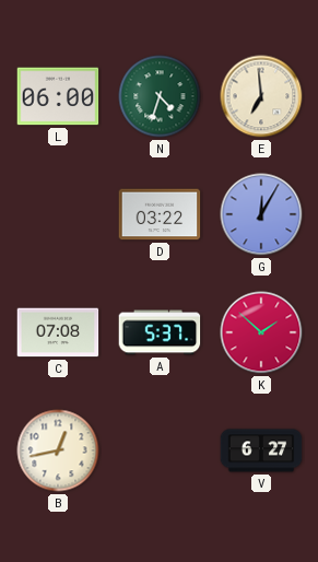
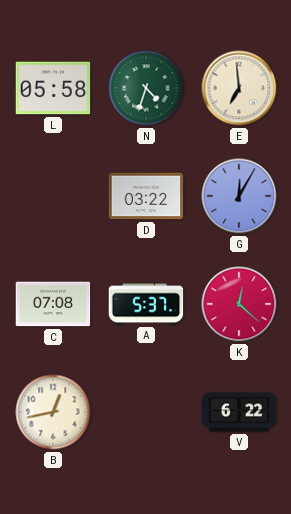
L: 06:00 -> 05:58
K: 1:52 -> 12:22
V: 6:27 -> 6:22
